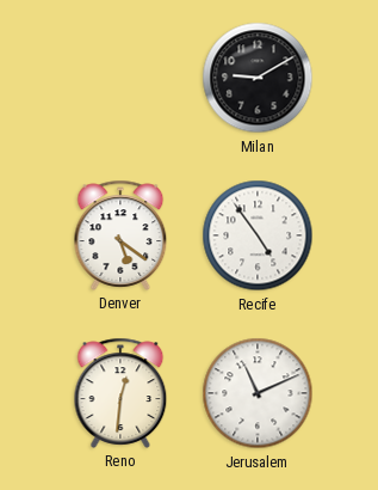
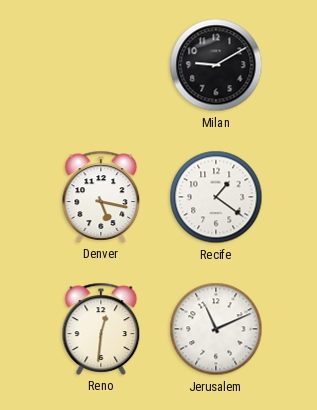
Denver: 5:21 -> 5:17
Recife: 4:54 -> 1:21
